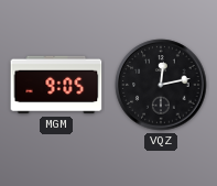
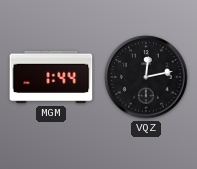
MGM: 9:05 -> 1:44
